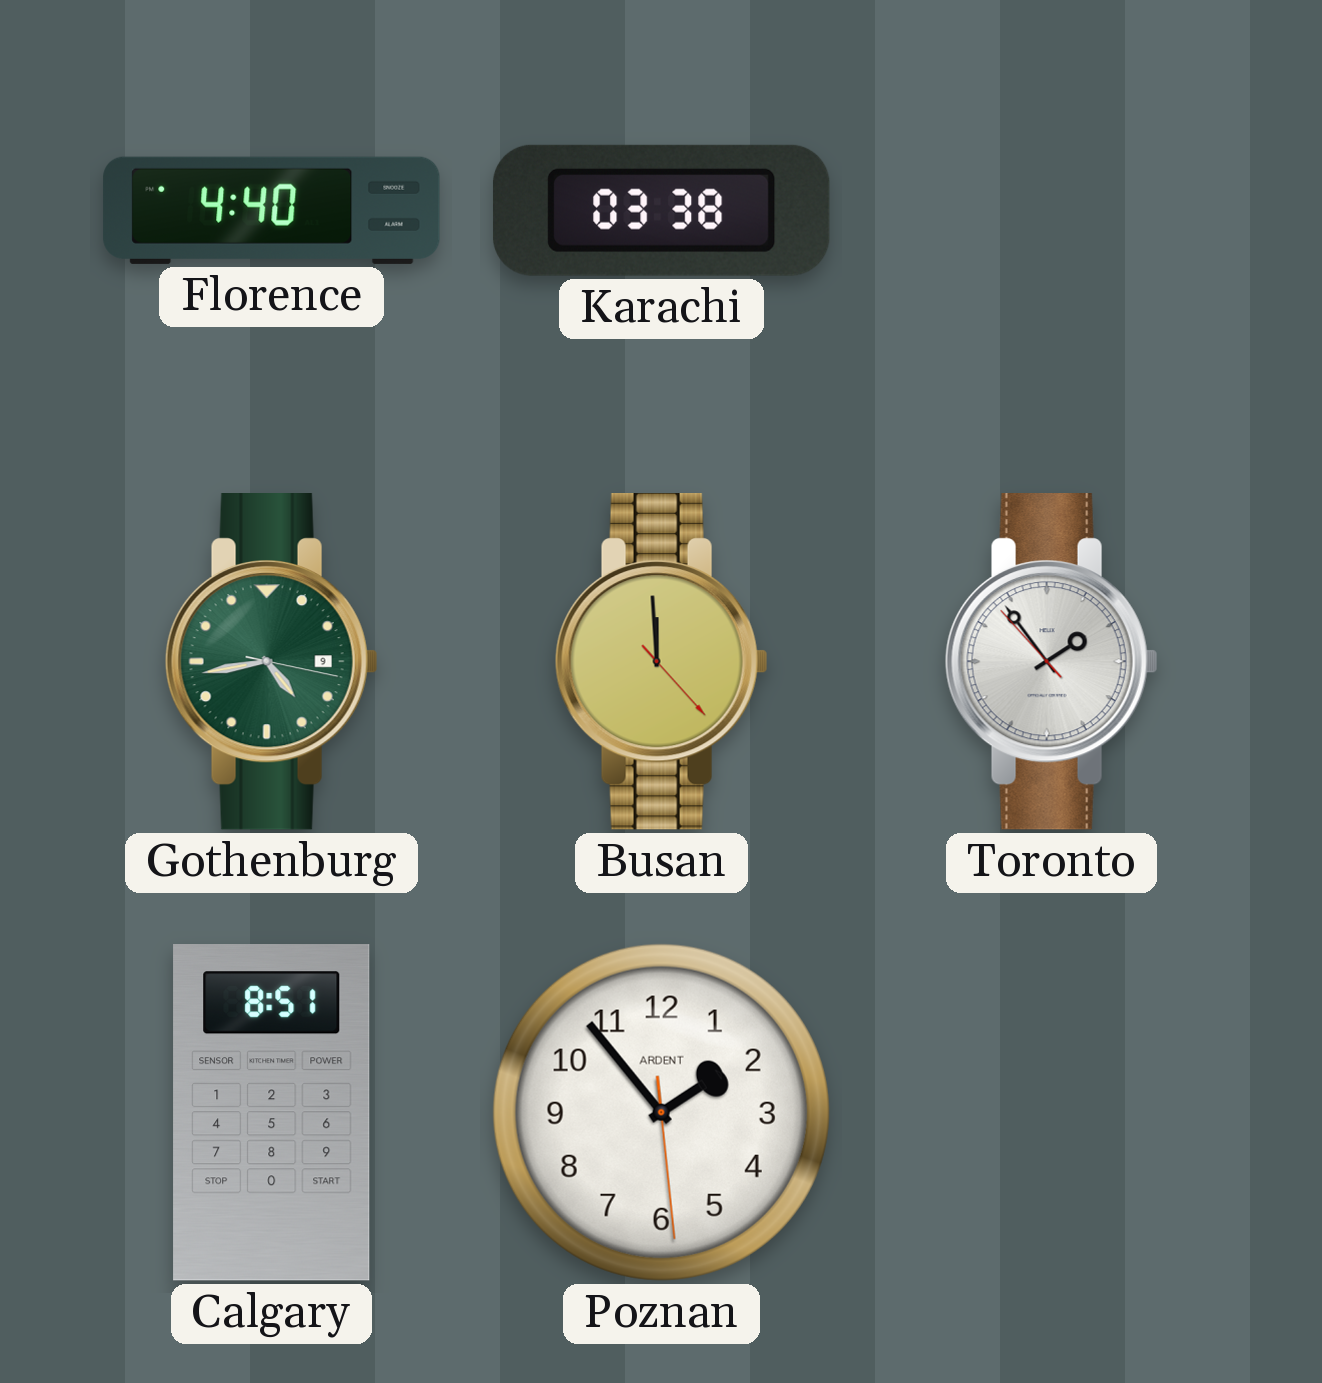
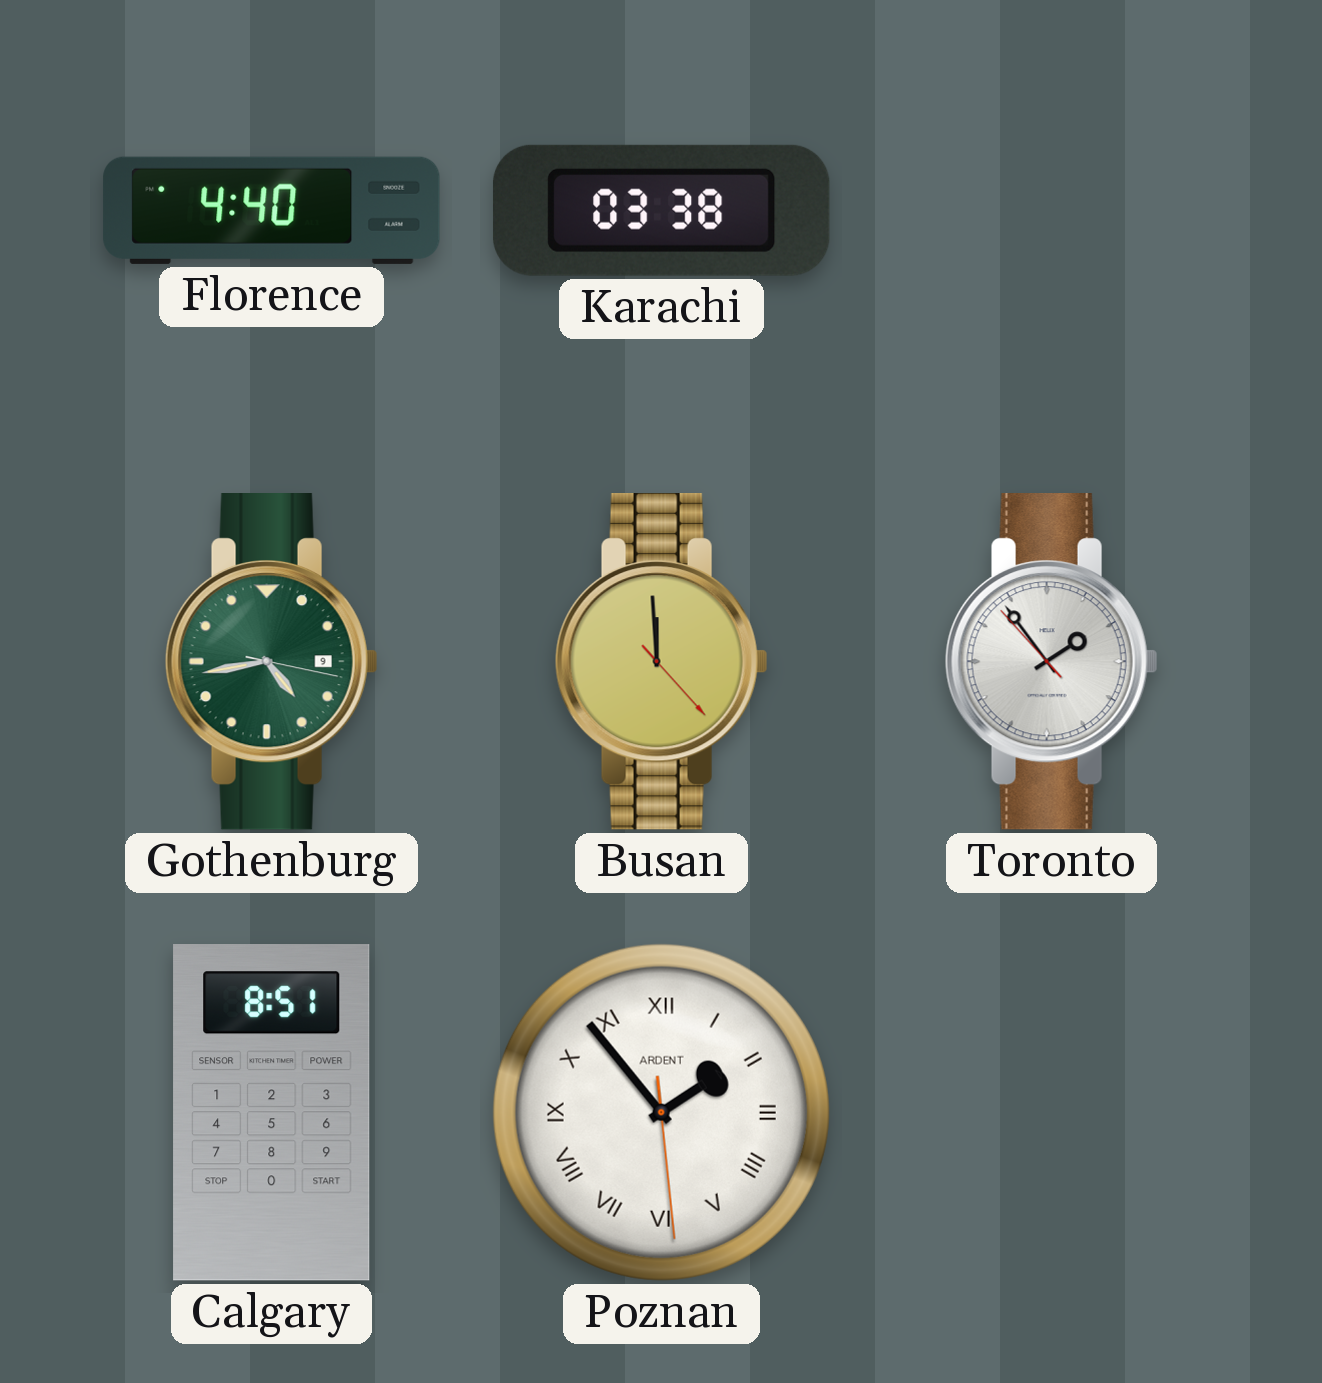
Poznan numerals: Arabic -> Roman
